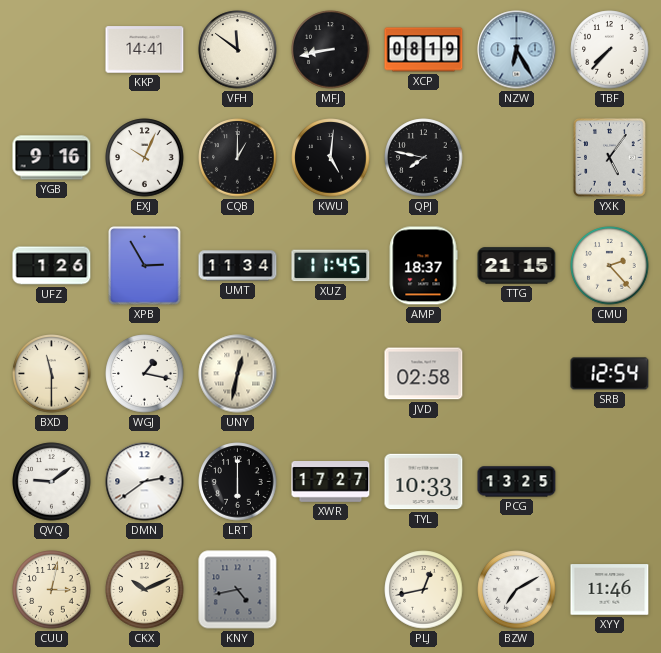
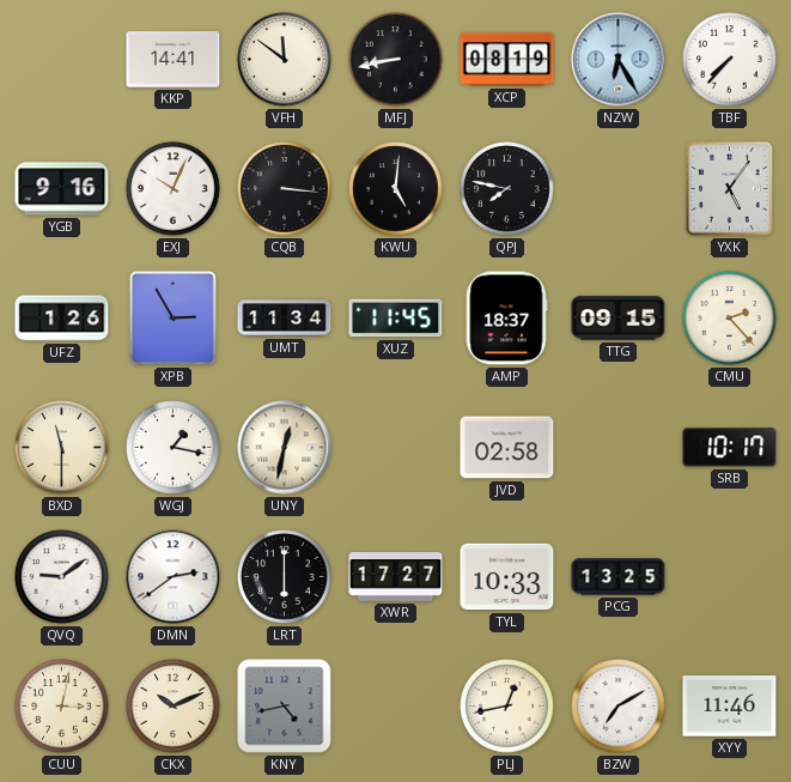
CQB: 1:00 -> 3:16
TTG: 21:15 -> 09:15
SRB: 12:54 -> 10:17
